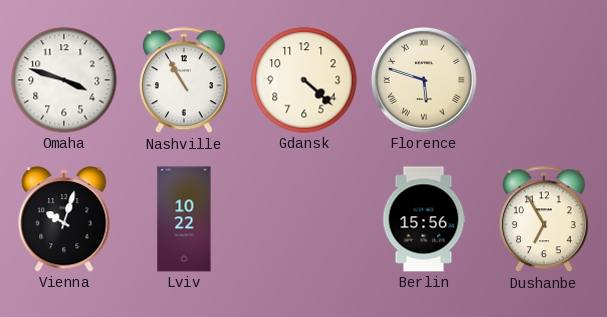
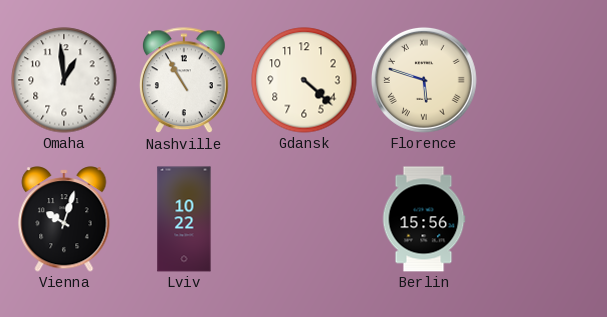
Omaha: 3:48 -> 12:59
Dushanbe: 6:55 -> none
